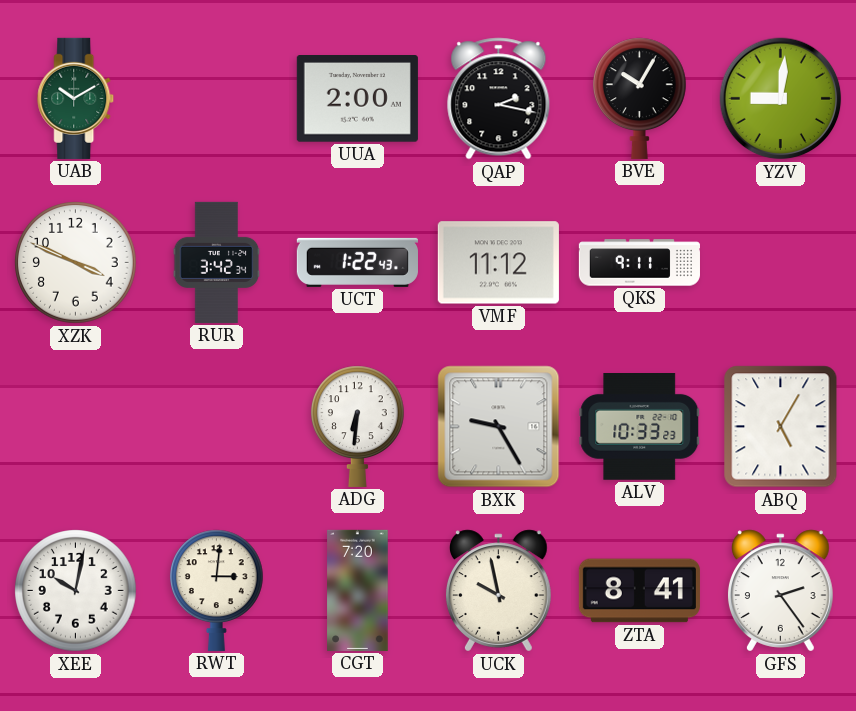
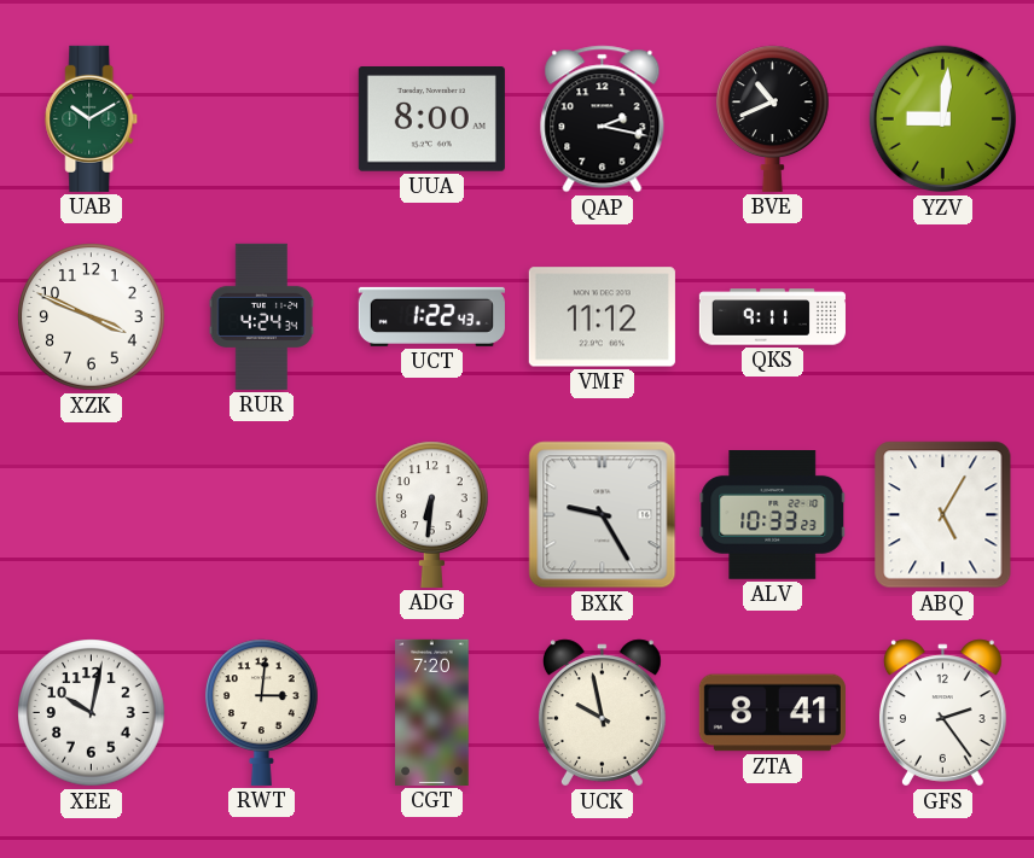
UUA: 2:00 -> 8:00
BVE: 10:05 -> 10:41
RUR: 3:42 -> 4:24
